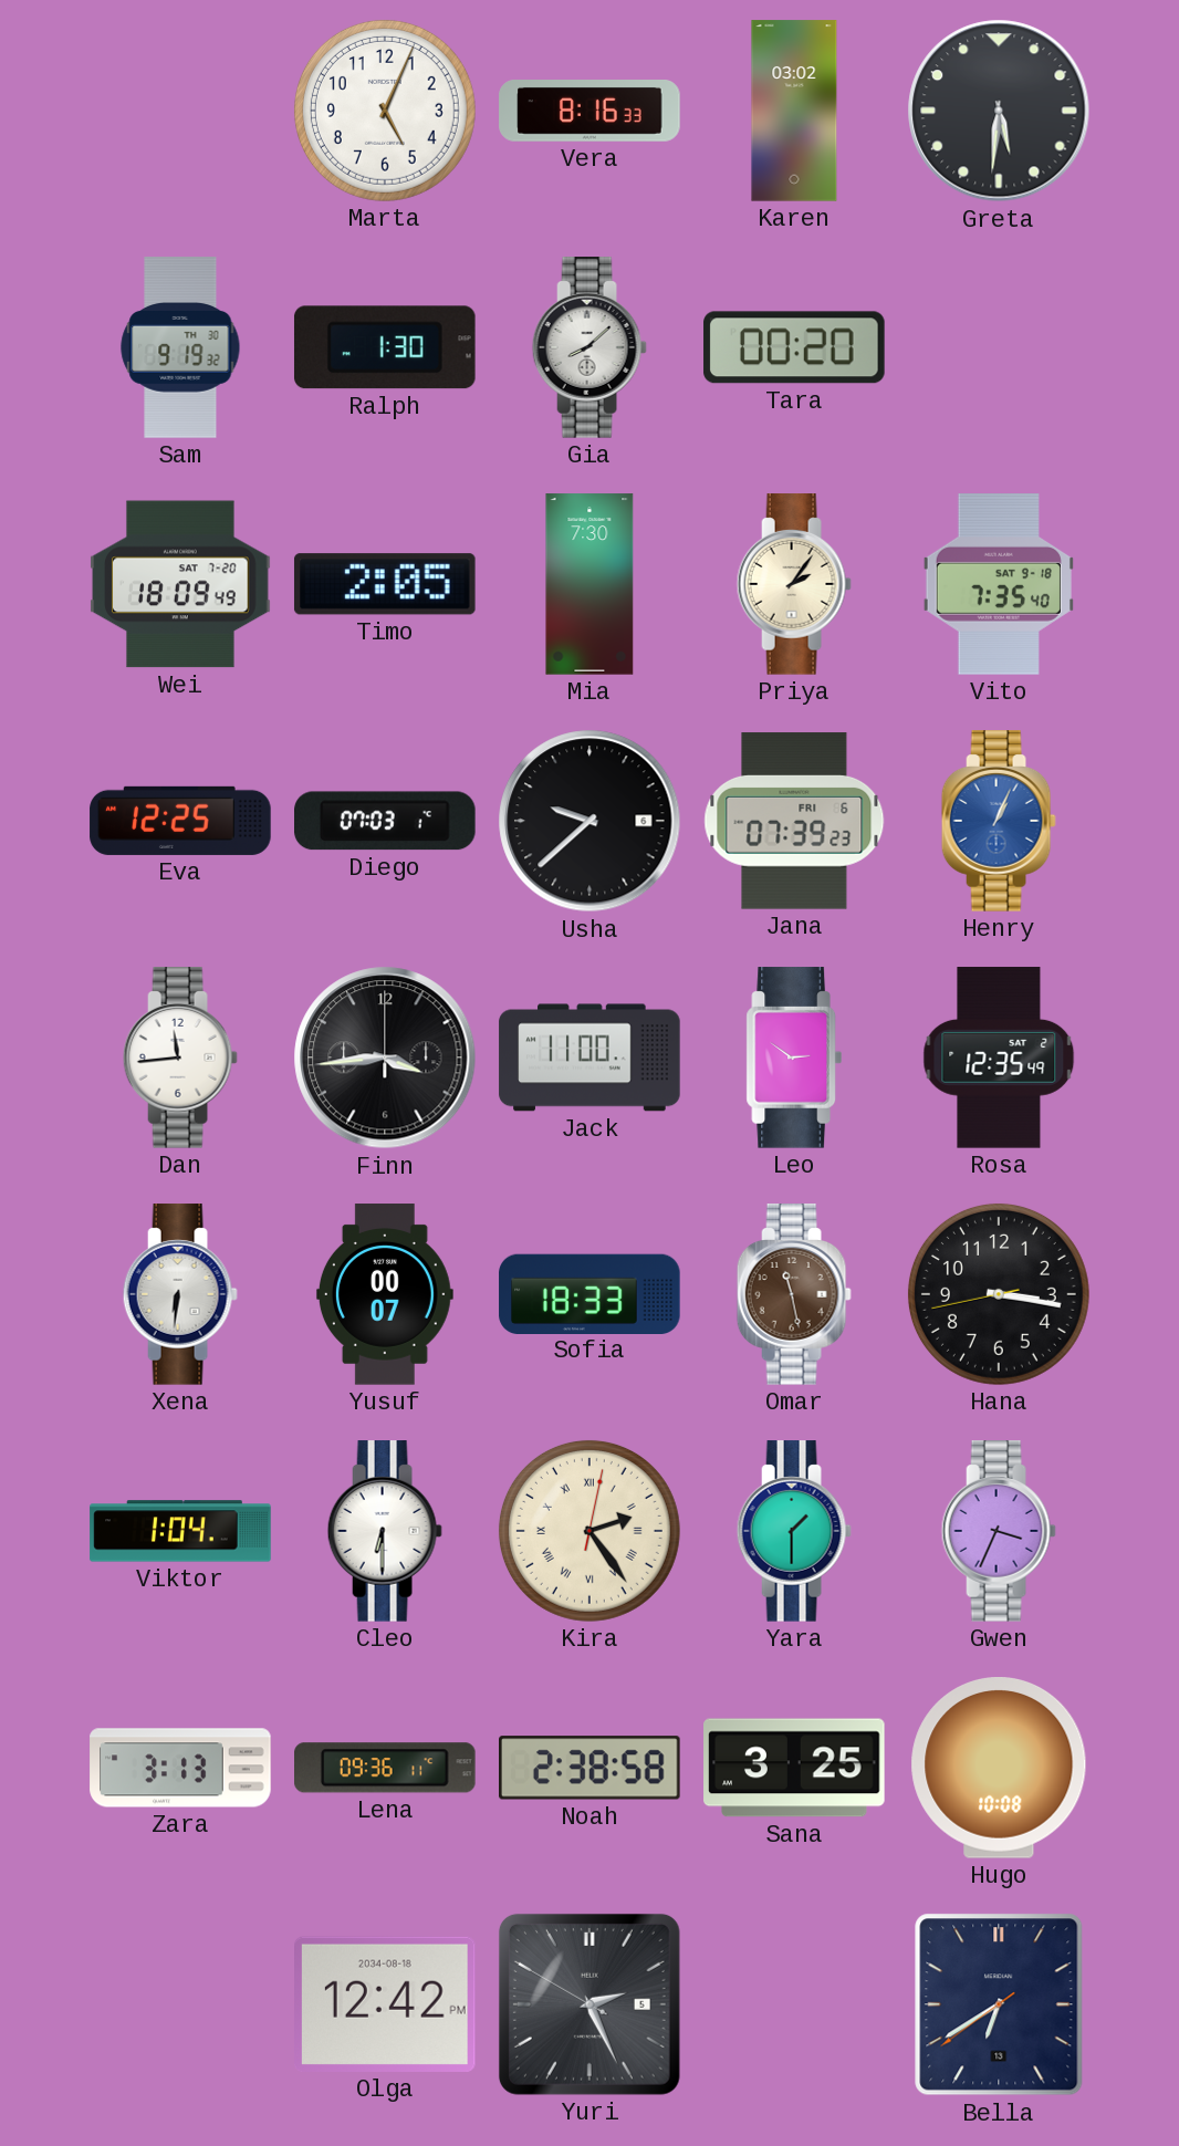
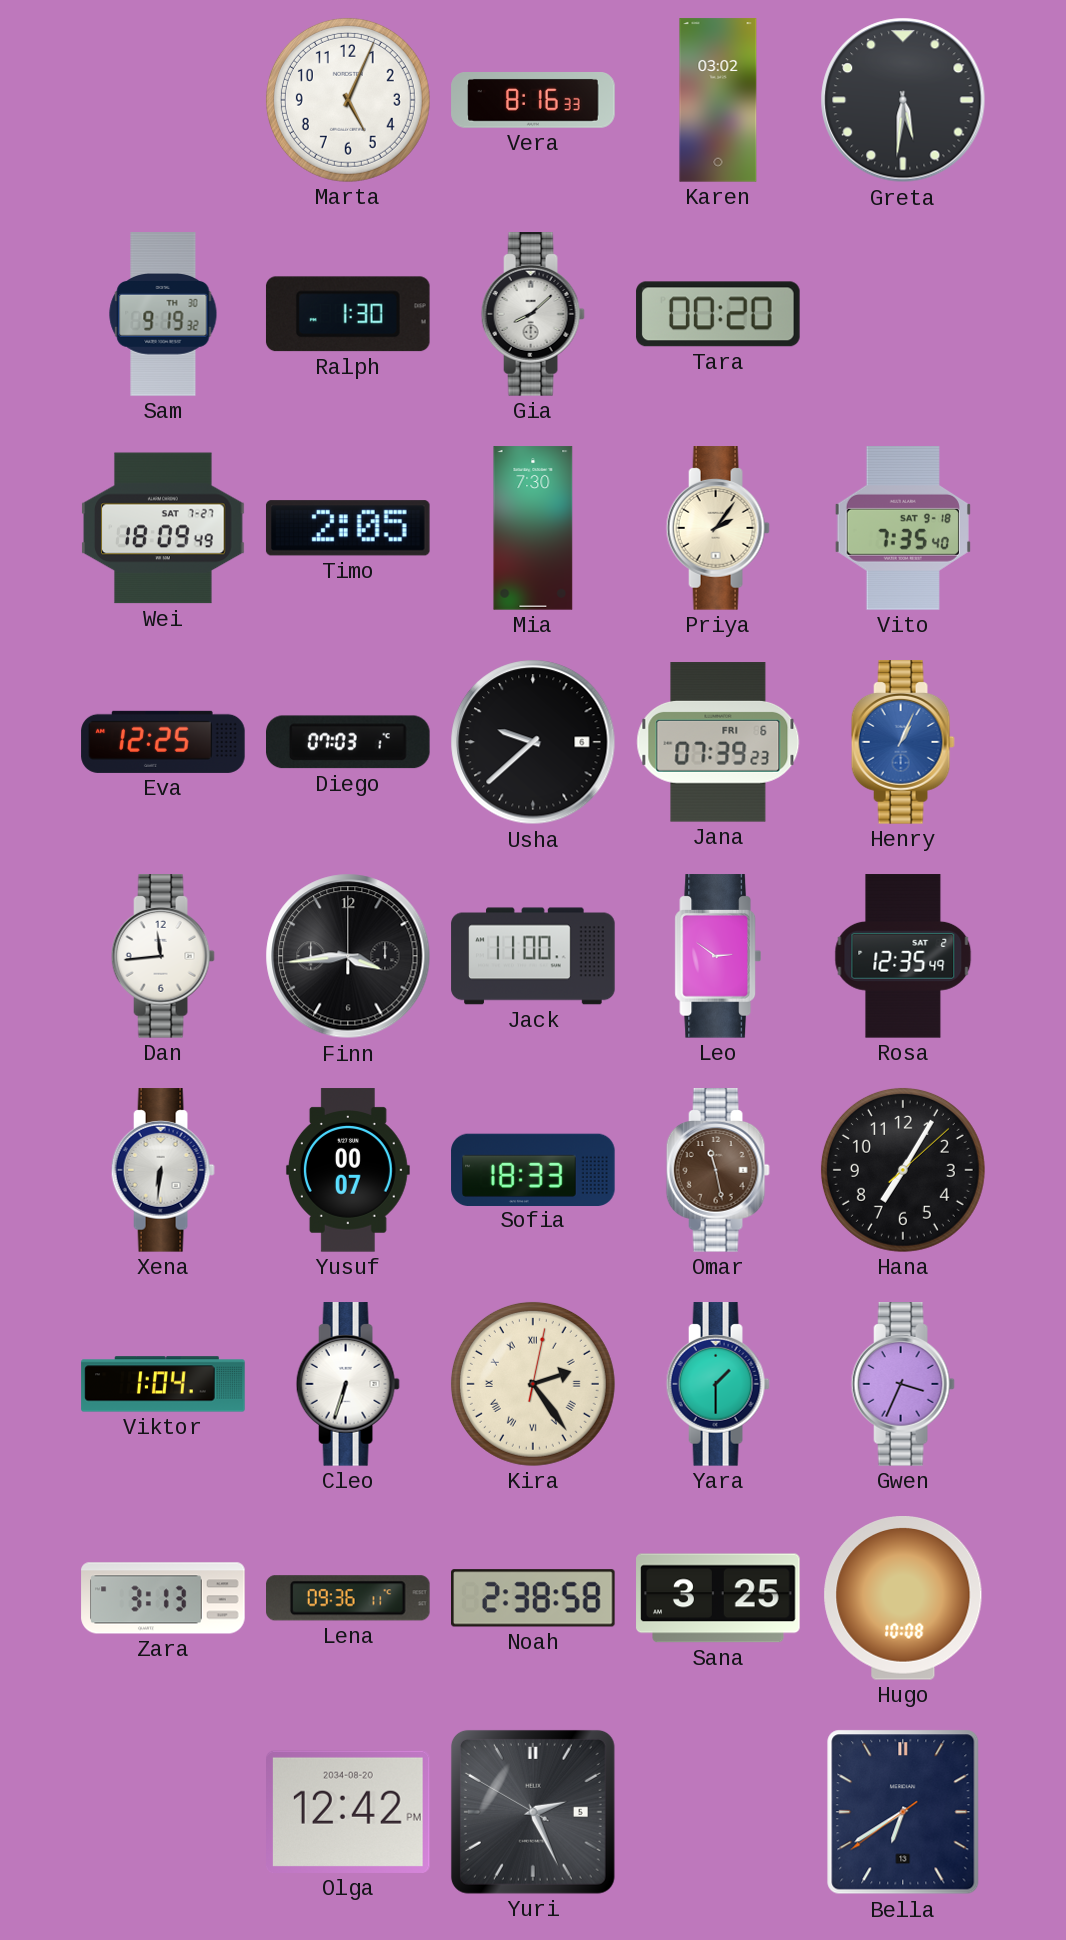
Wei date: SAT 7-20 -> SAT 7-27
Hana: 3:16 -> 7:05
Cleo: 6:30 -> 6:33
Olga date: 2034-08-18 -> 2034-08-20
